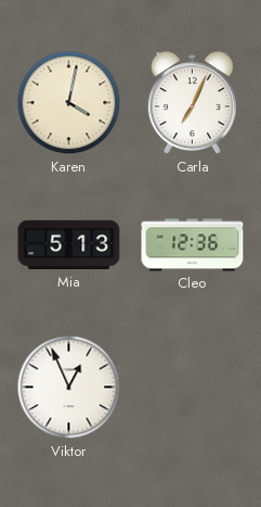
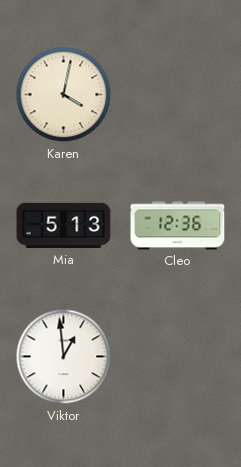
Carla: 7:04 -> none
Viktor: 12:56 -> 12:59
